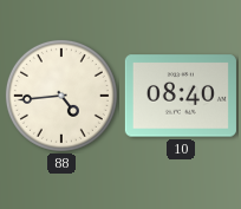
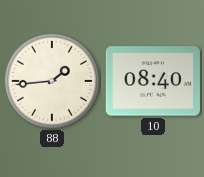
88: 4:44 -> 1:44
